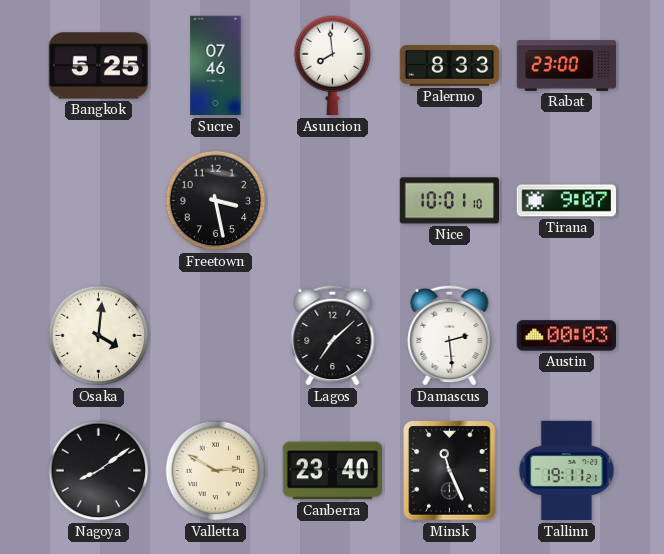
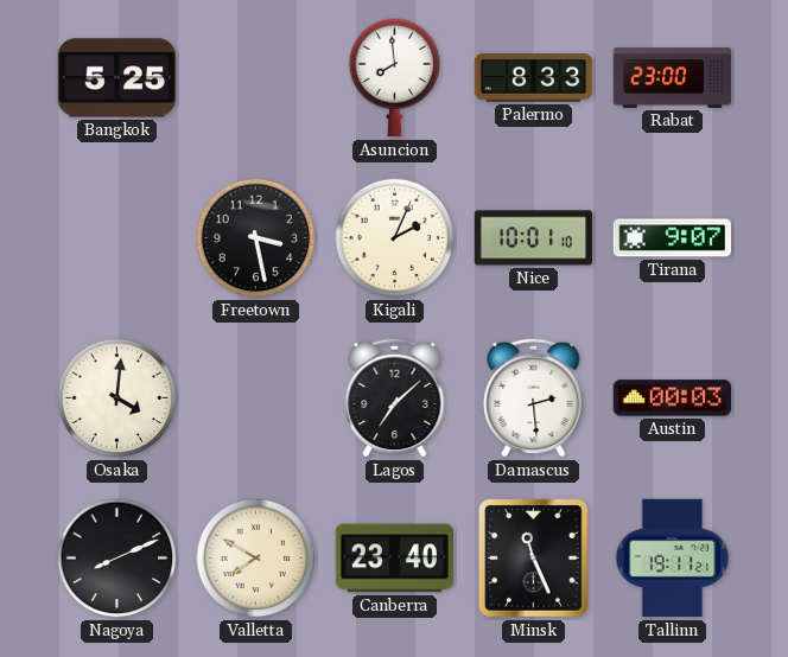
Sucre: 07:46 -> none
Kigali: none -> 2:04
Nagoya: 8:09 -> 8:11
Valletta: 2:50 -> 7:50
